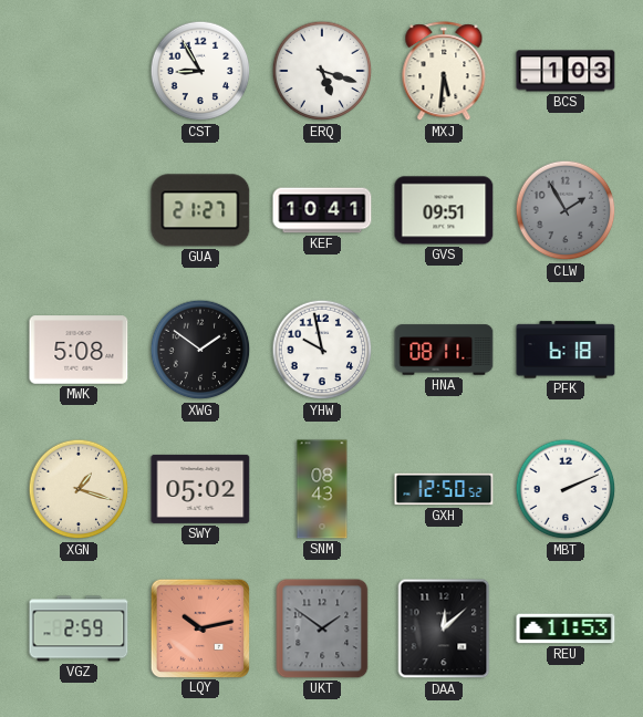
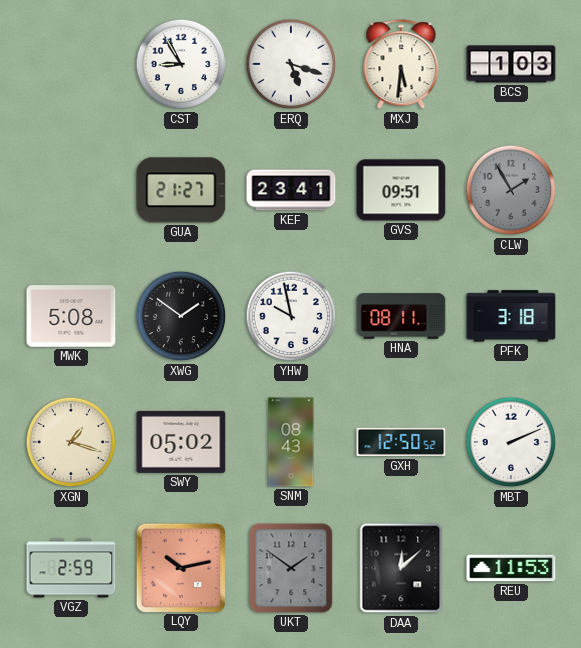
KEF: 10:41 -> 23:41
PFK: 6:18 -> 3:18
